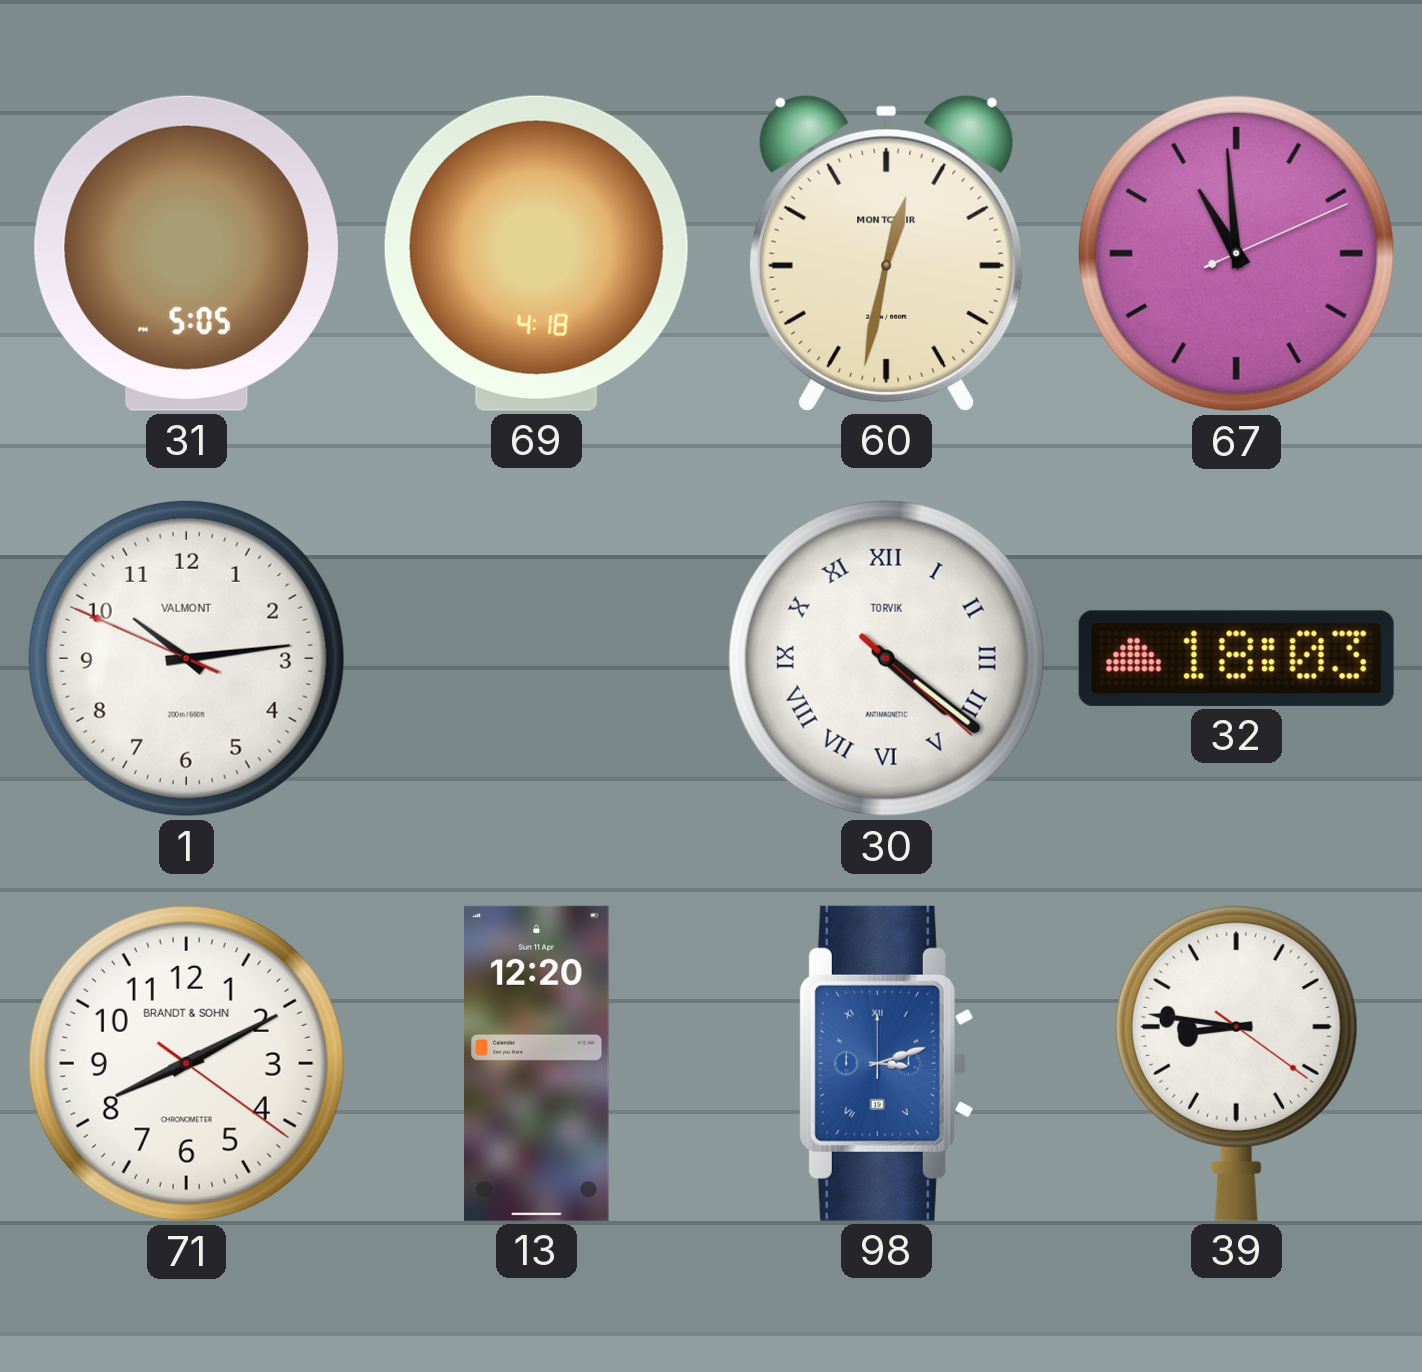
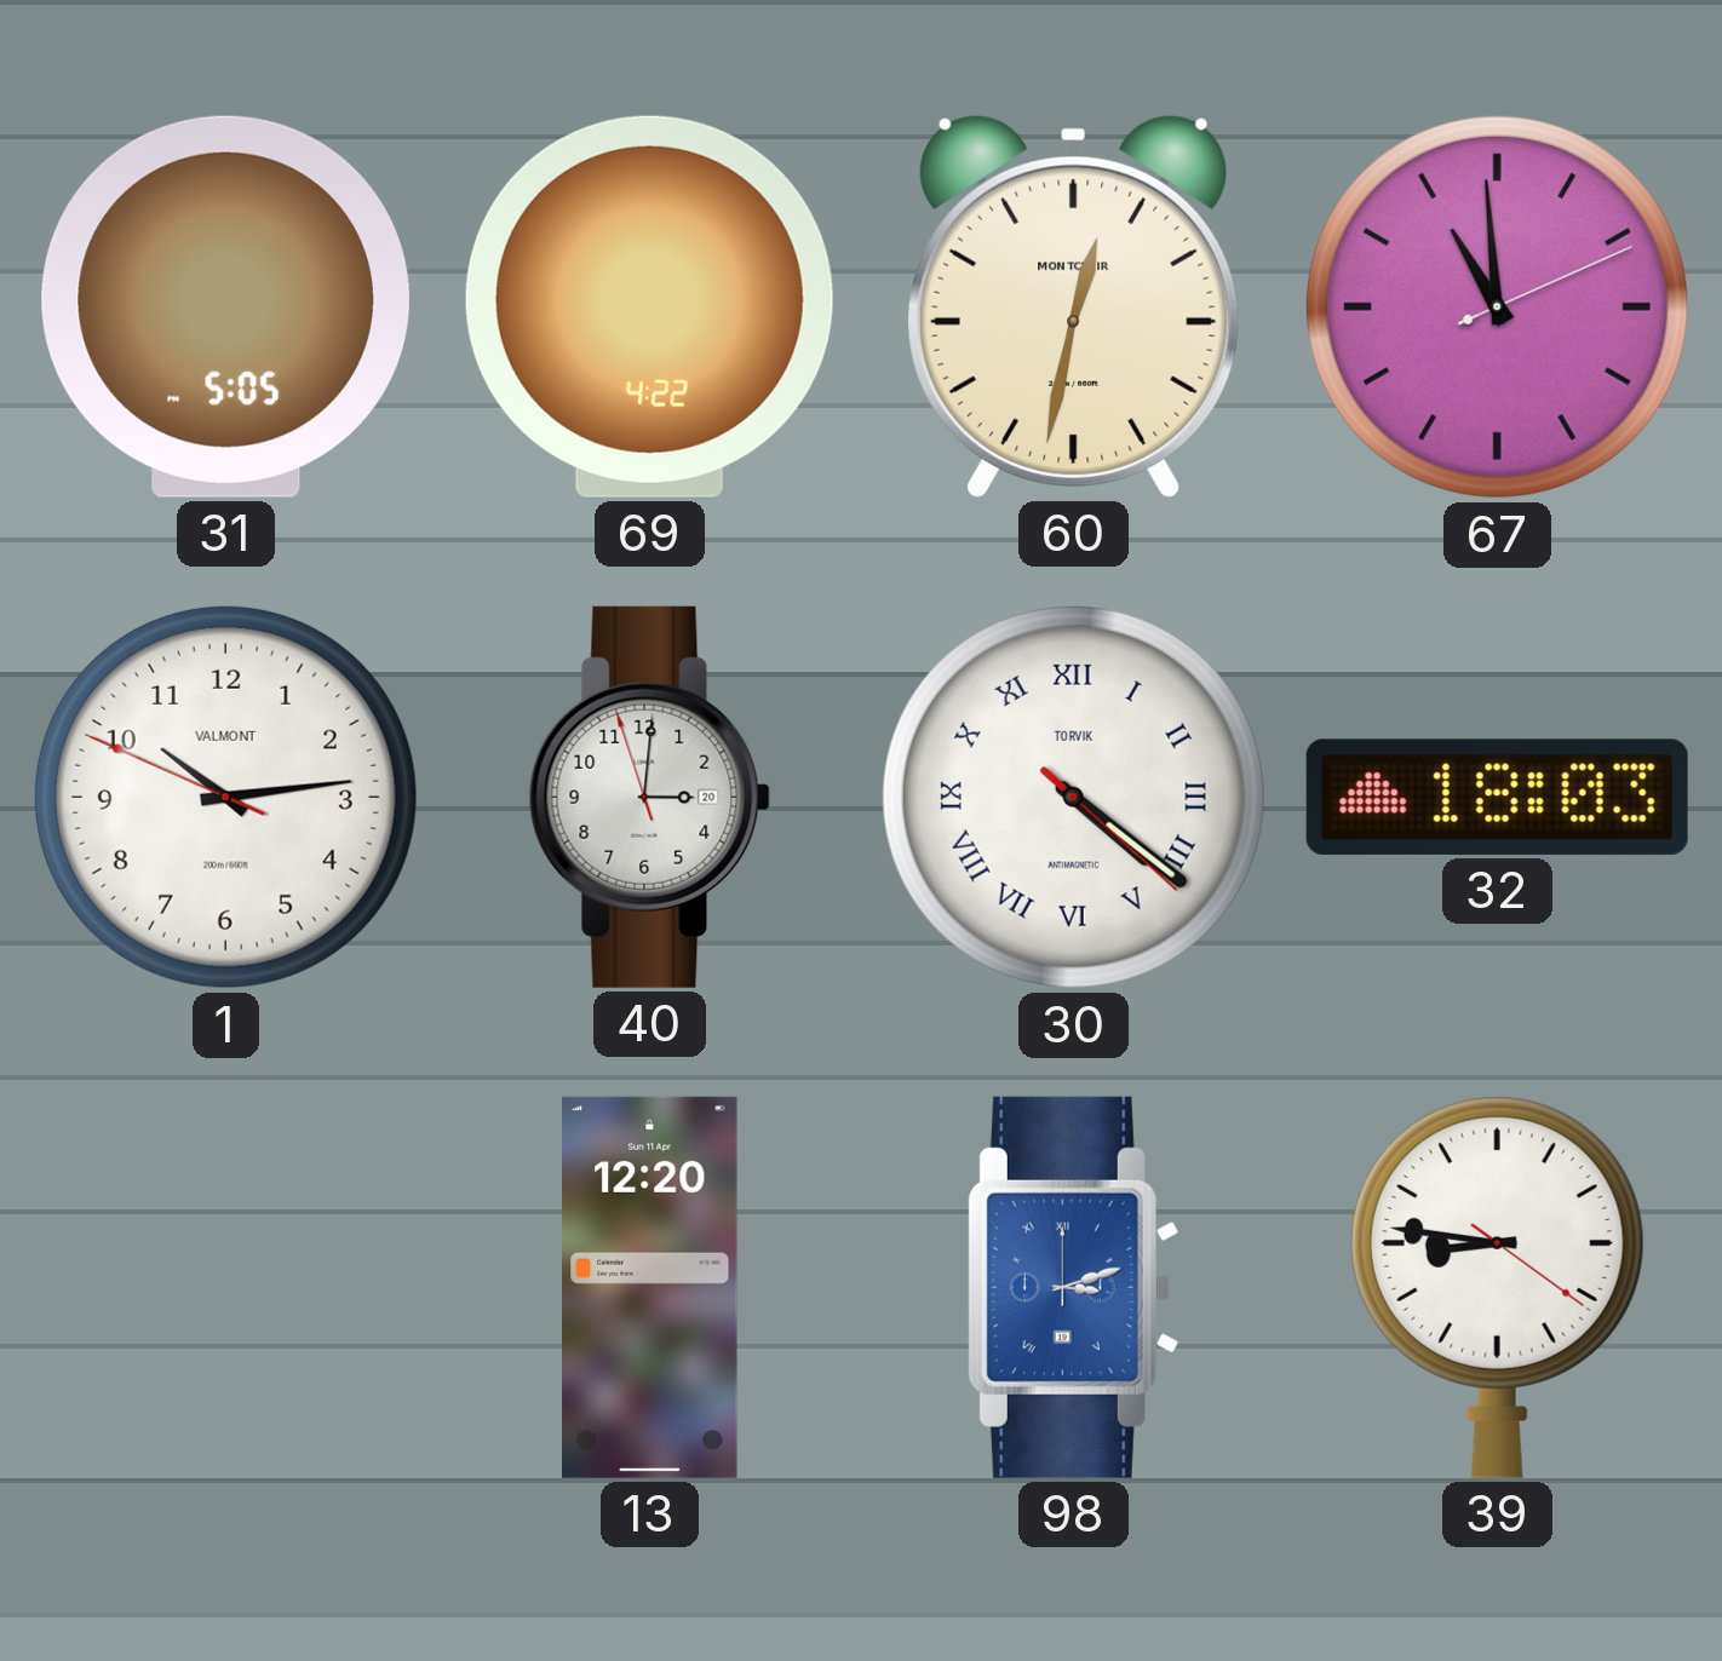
69: 4:18 -> 4:22
40: none -> 3:00
71: 8:10 -> none
